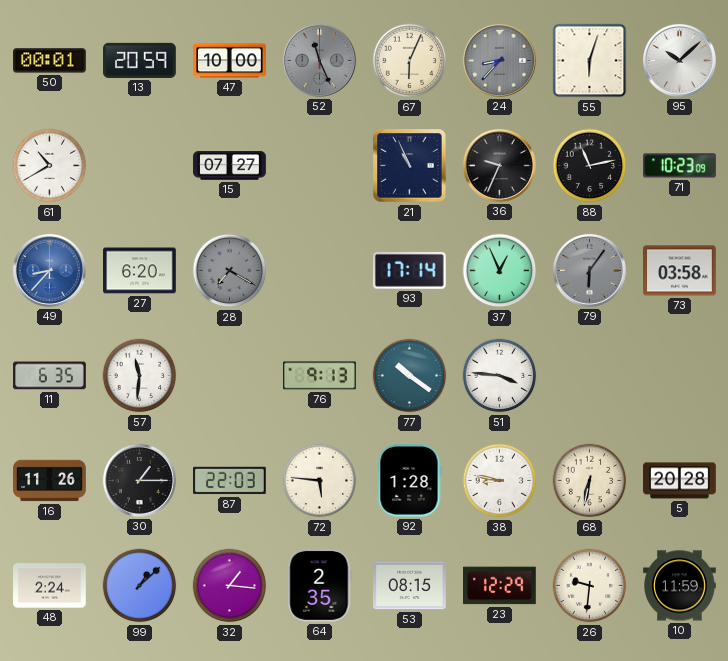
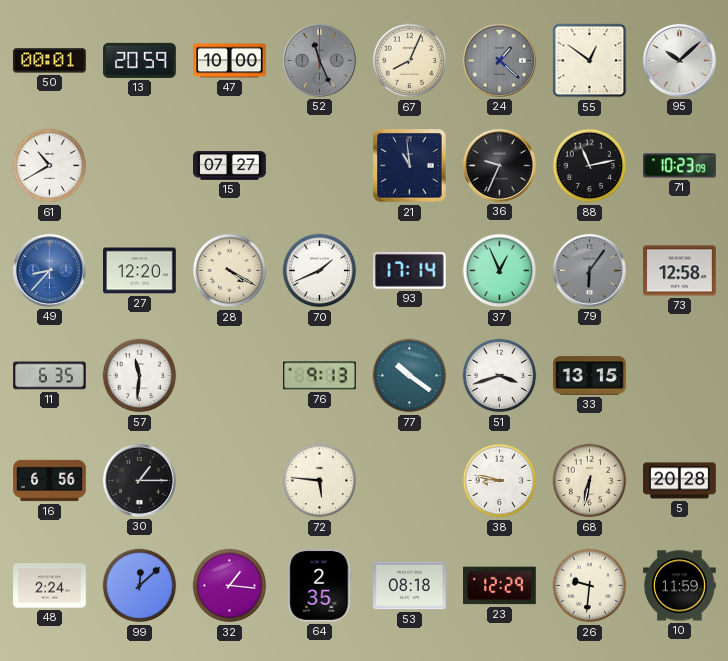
67: 6:04 -> 8:04
24: 8:37 -> 1:22
55: 6:03 -> 12:51
21: 10:56 -> 10:59
27: 6:20 -> 12:20
28: 7:20 -> 4:20
28 dial: grey -> cream
70: none -> 1:41
73: 03:58 -> 12:58
51: 3:46 -> 3:42
33: none -> 13:15
16: 11:26 -> 6:56
87: 22:03 -> none
92: 1:28 -> none
99: 1:08 -> 12:08
53: 08:15 -> 08:18
